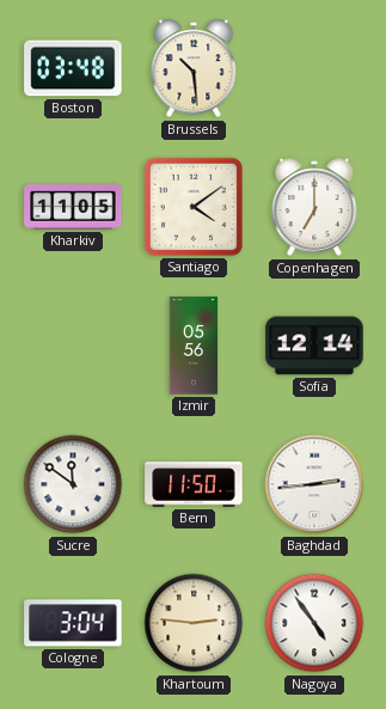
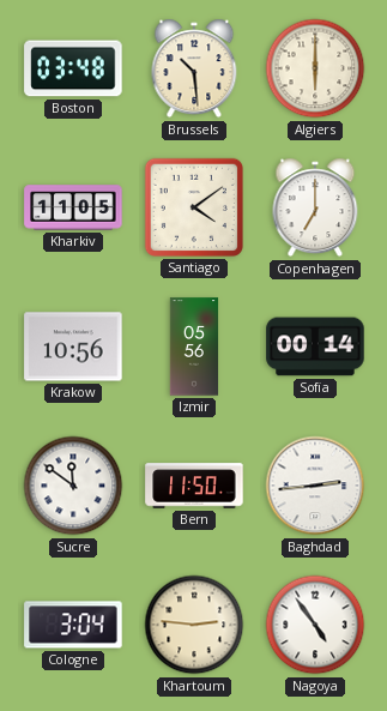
Algiers: none -> 6:00
Krakow: none -> 10:56
Sofia: 12:14 -> 00:14
